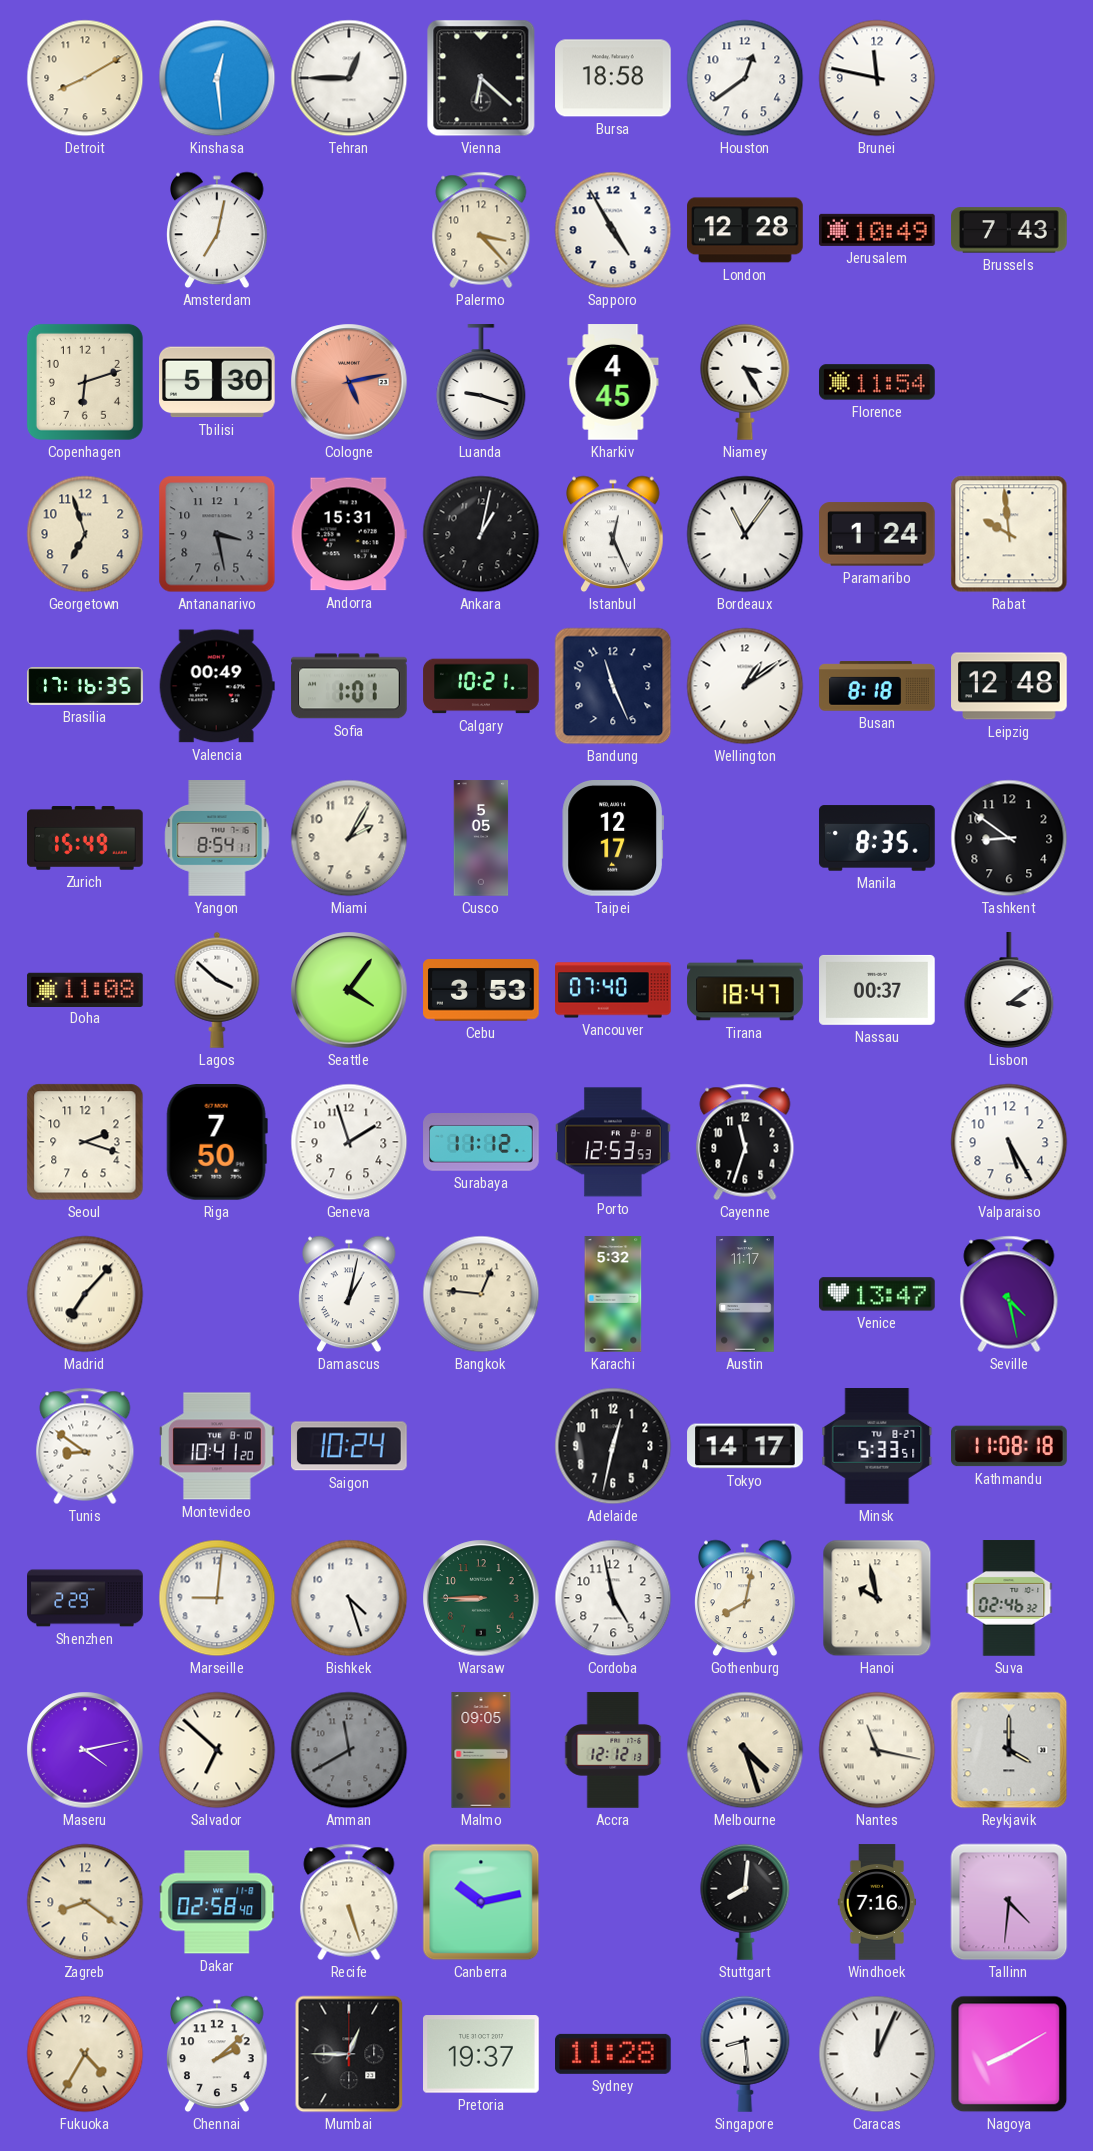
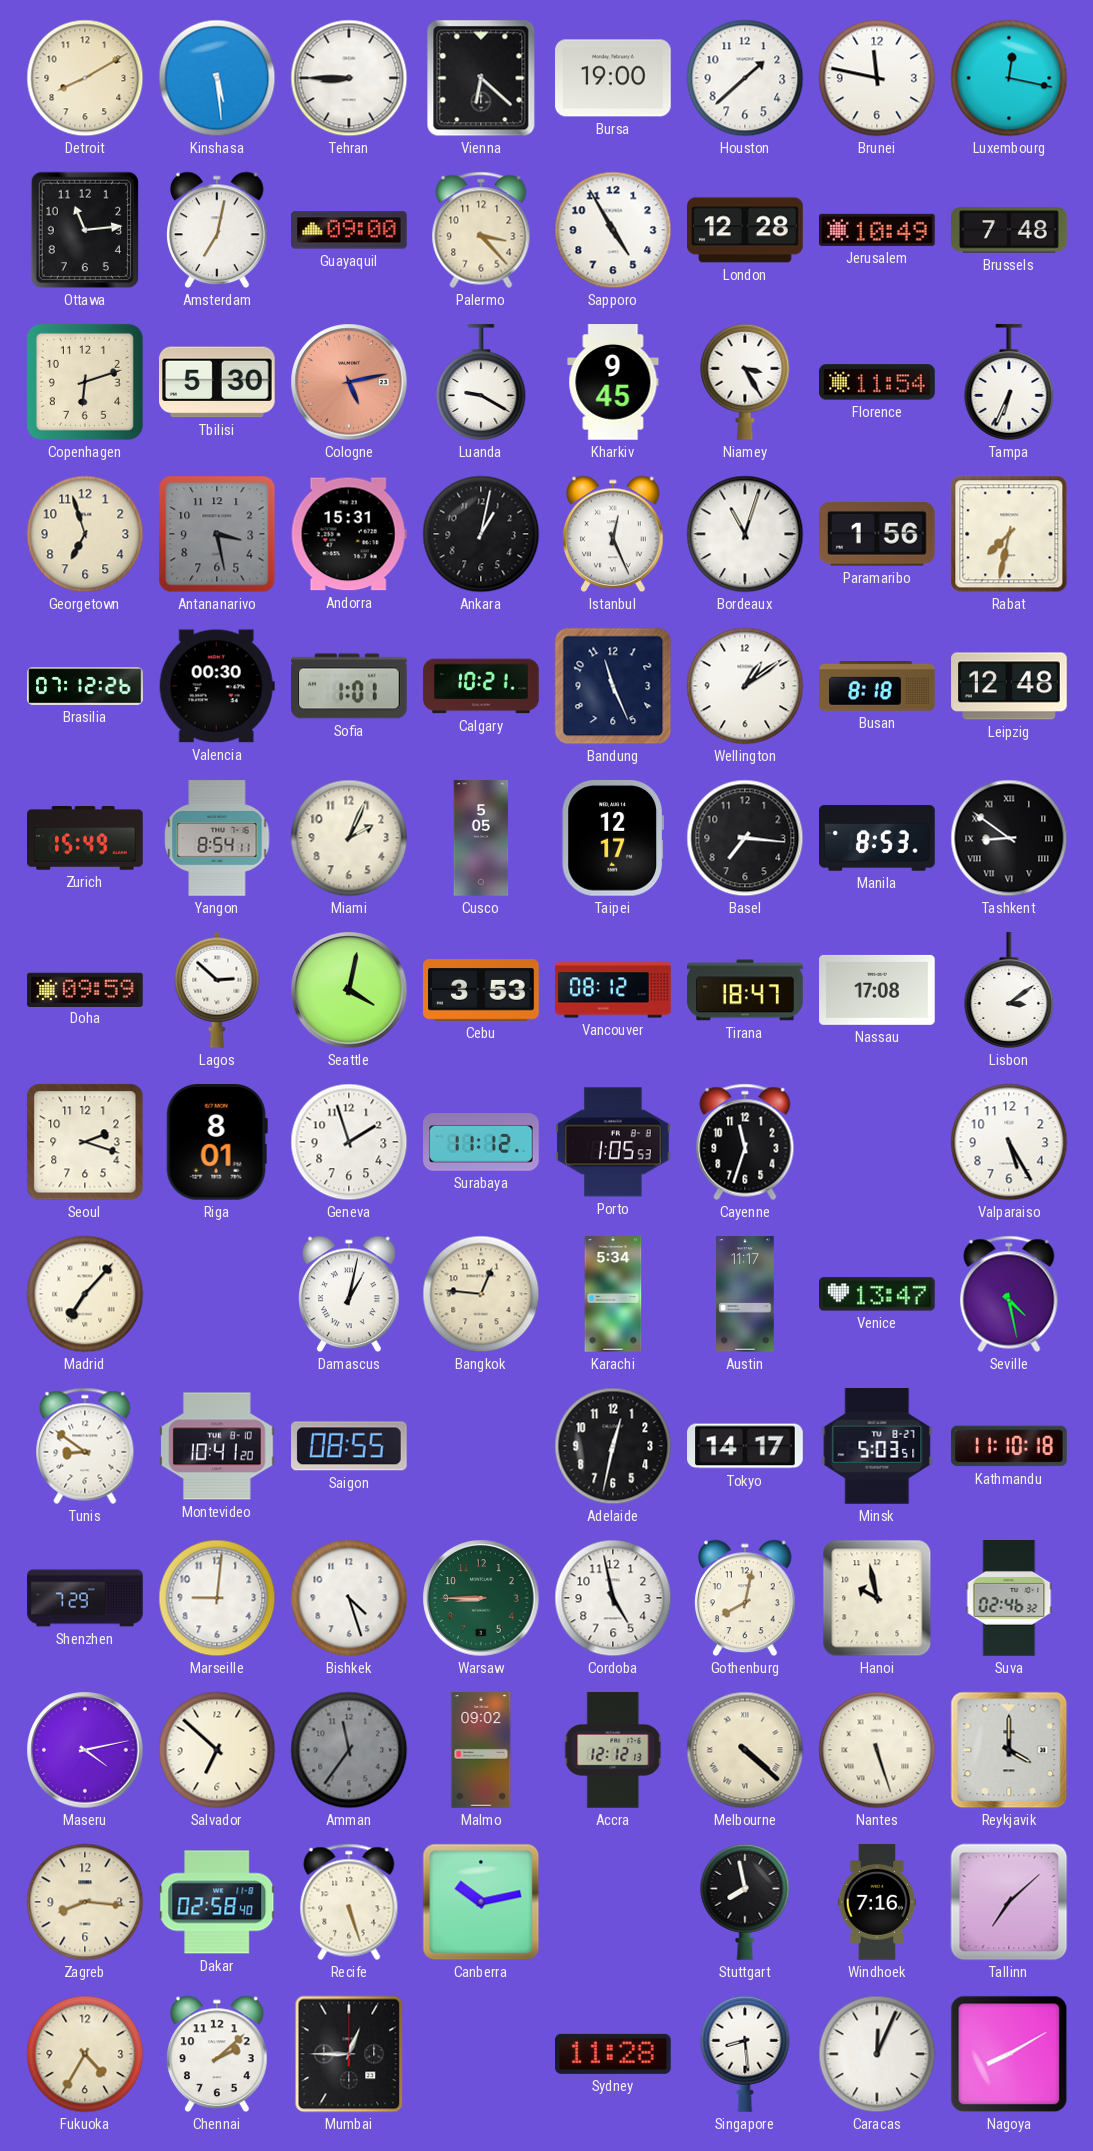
Kinshasa: 12:29 -> 5:29
Tehran: 12:45 -> 8:45
Bursa: 18:58 -> 19:00
Houston: 12:39 -> 1:38
Luxembourg: none -> 12:17
Ottawa: none -> 11:14
Guayaquil: none -> 09:00
Brussels: 7:43 -> 7:48
Luanda: 9:18 -> 9:20
Kharkiv: 4:45 -> 9:45
Tampa: none -> 6:34
Bordeaux: 11:06 -> 11:03
Paramaribo: 1:24 -> 1:56
Rabat: 9:59 -> 7:32
Brasilia: 17:16 -> 07:12
Valencia: 00:49 -> 00:30
Miami: 2:05 -> 2:04
Basel: none -> 7:16
Manila: 8:35 -> 8:53
Tashkent numerals: Arabic -> Roman
Doha: 11:08 -> 09:59
Lagos: 3:52 -> 2:52
Seattle: 4:06 -> 4:02
Vancouver: 07:40 -> 08:12
Nassau: 00:37 -> 17:08
Riga: 7:50 -> 8:01
Porto: 12:53 -> 1:05
Karachi: 5:32 -> 5:34
Saigon: 10:24 -> 08:55
Minsk: 5:33 -> 5:03
Kathmandu: 11:08 -> 11:10
Shenzhen: 2:29 -> 7:29
Amman: 11:40 -> 11:36
Malmo: 09:05 -> 09:02
Melbourne: 4:27 -> 4:22
Nantes: 11:17 -> 5:27
Zagreb: 8:21 -> 8:16
Stuttgart: 8:01 -> 7:58
Tallinn: 4:31 -> 7:08
Pretoria: 19:37 -> none
